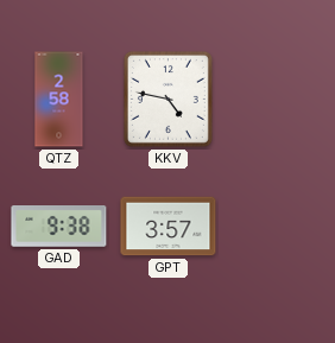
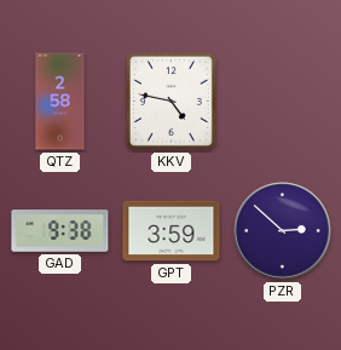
GPT: 3:57 -> 3:59
PZR: none -> 2:52
